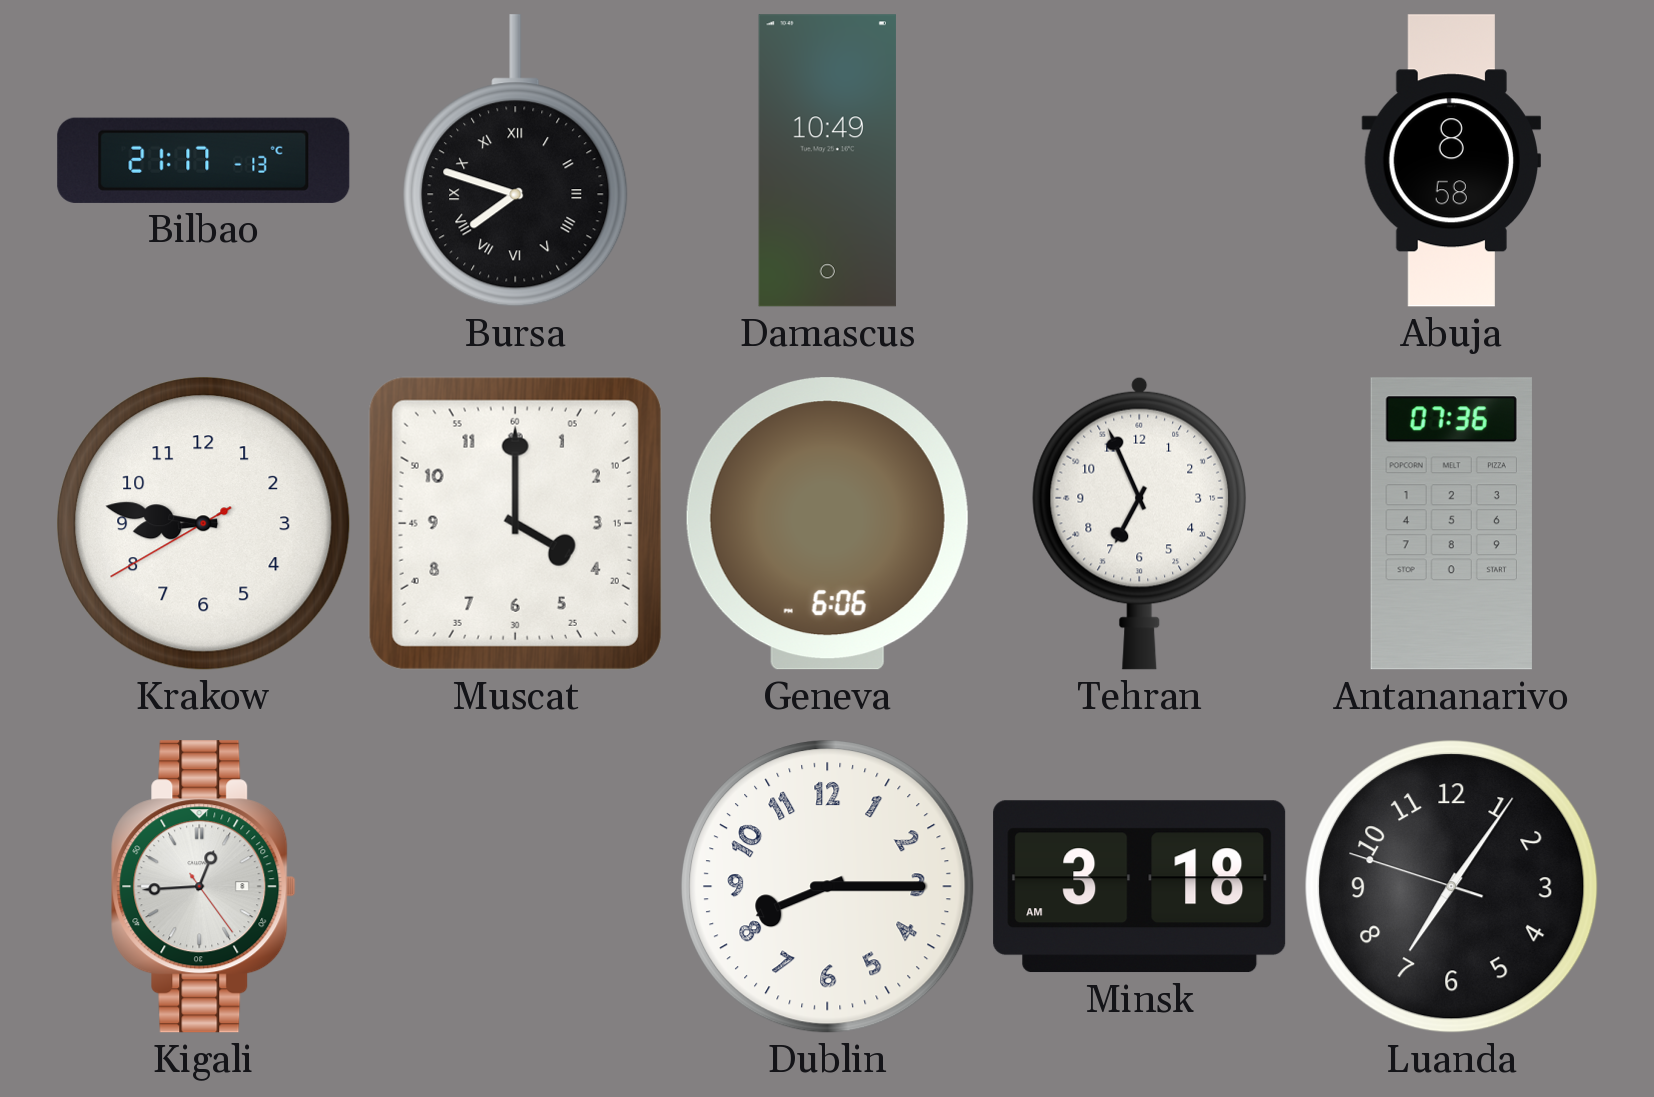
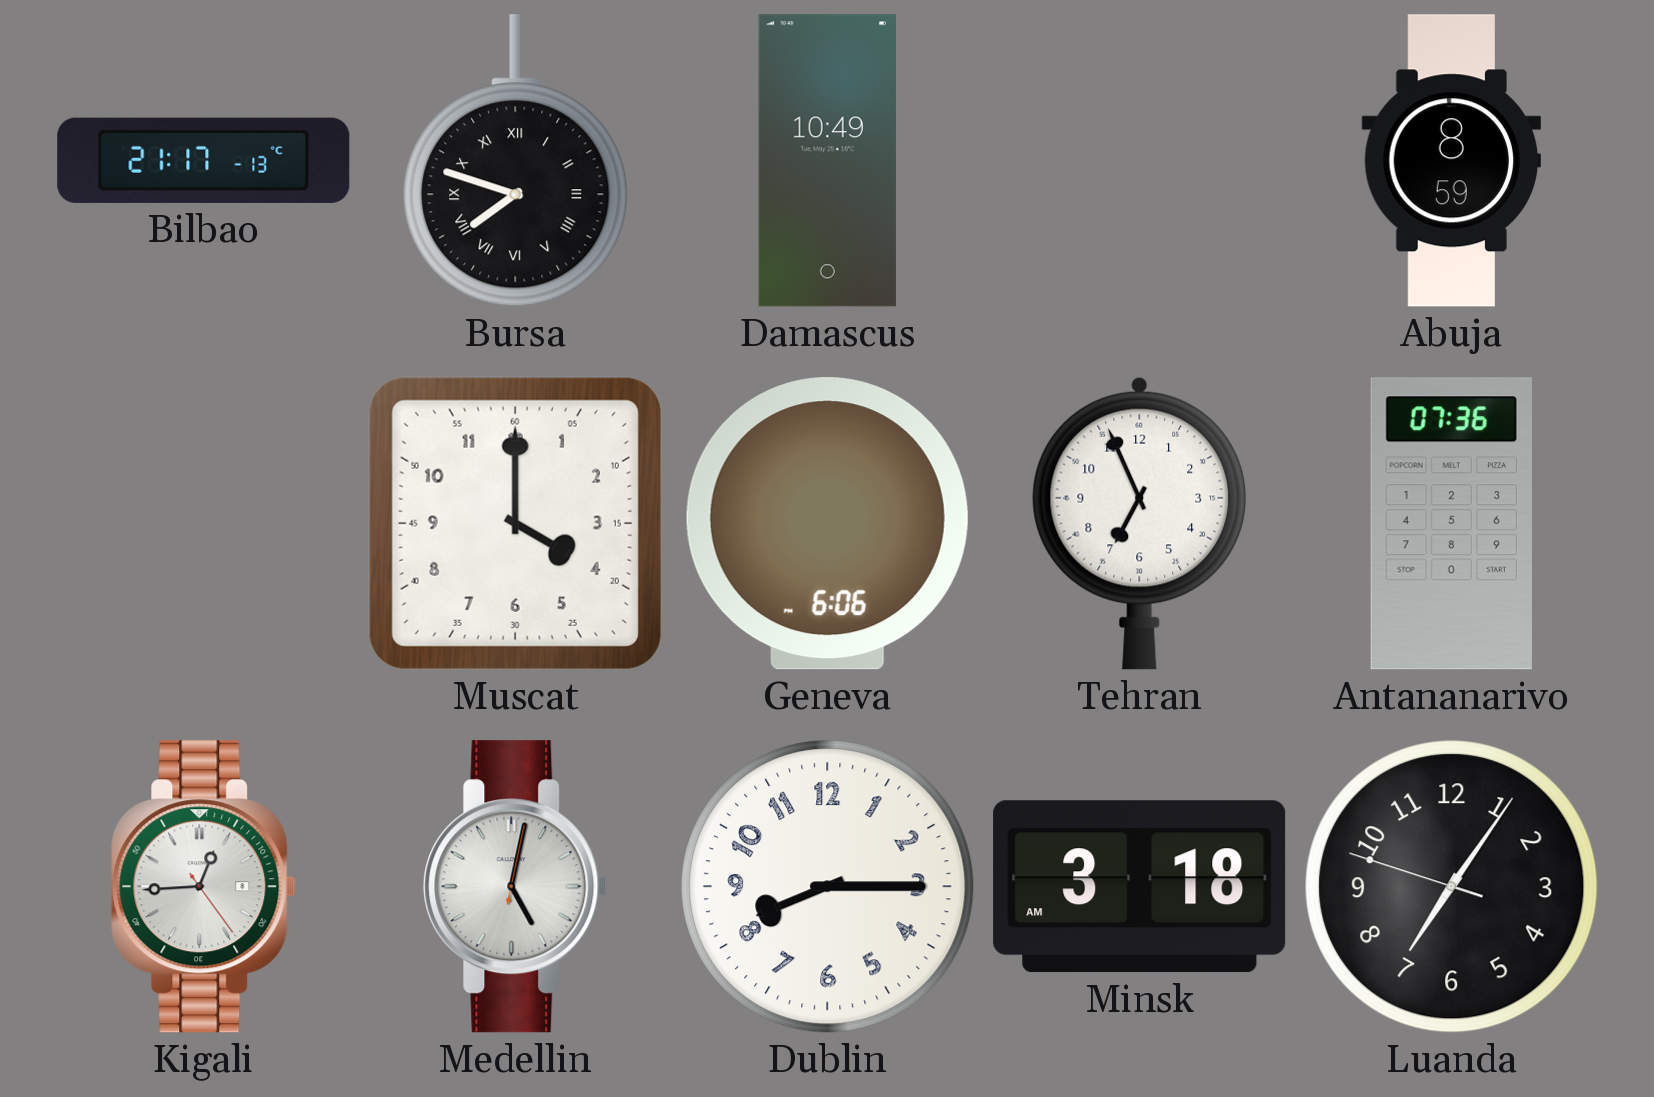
Abuja: 8:58 -> 8:59
Krakow: 8:46 -> none
Medellin: none -> 5:02
